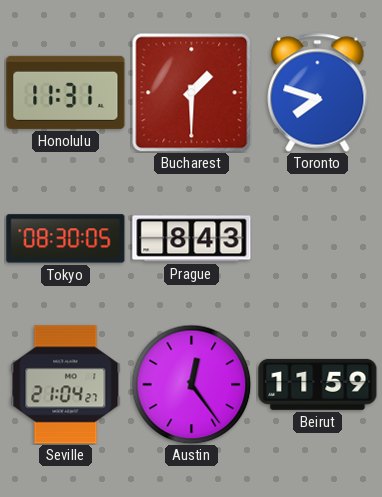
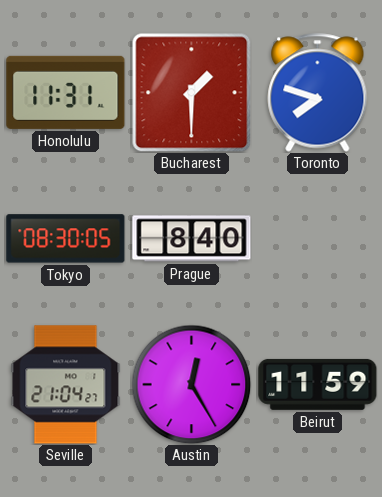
Prague: 8:43 -> 8:40
Austin: 12:24 -> 12:25
